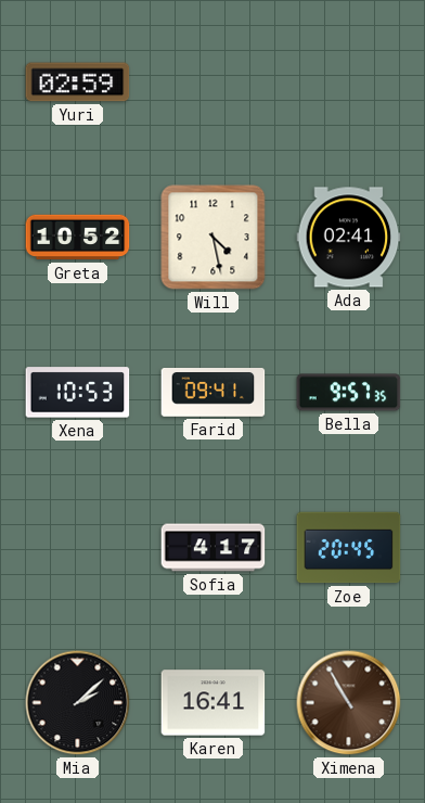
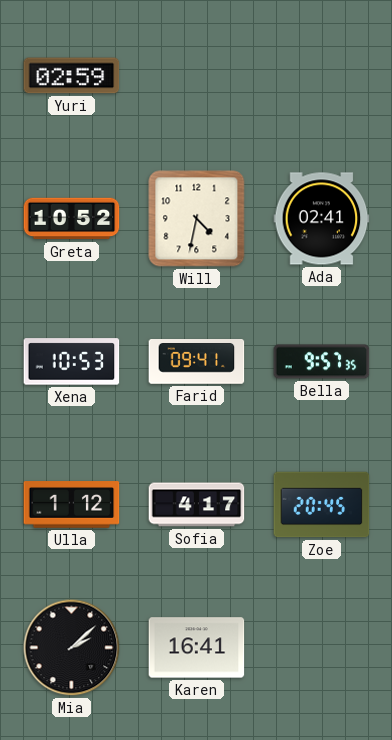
Will: 4:28 -> 4:32
Ulla: none -> 1:12
Ximena: 10:55 -> none
